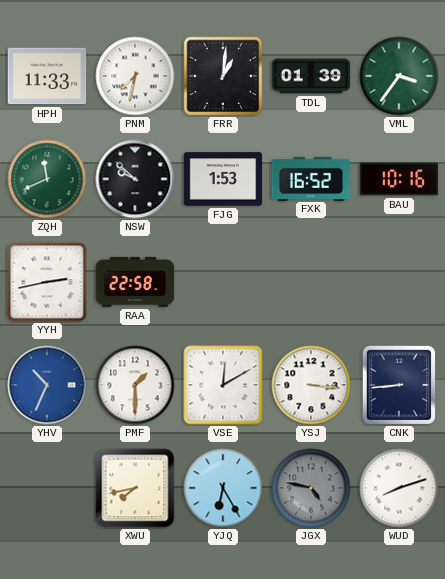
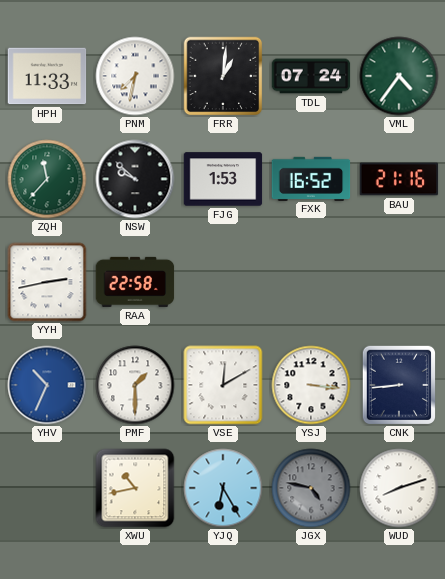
TDL: 01:39 -> 07:24
VML: 3:36 -> 4:36
ZQH: 11:41 -> 11:37
BAU: 10:16 -> 21:16
XWU: 7:43 -> 10:43
